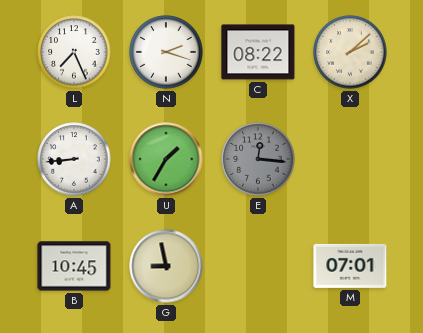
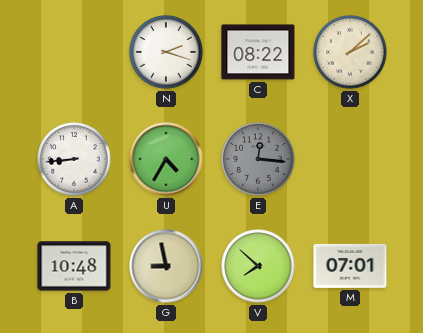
L: 7:26 -> none
U: 1:35 -> 4:35
B: 10:45 -> 10:48
V: none -> 7:52
